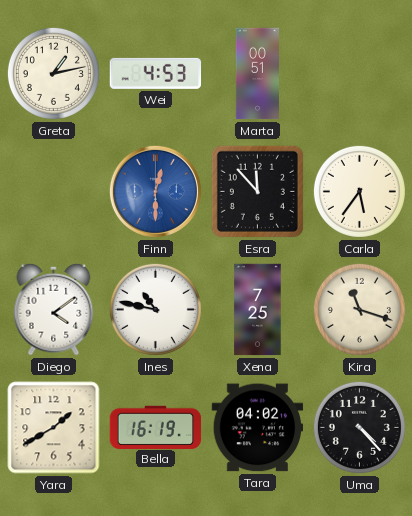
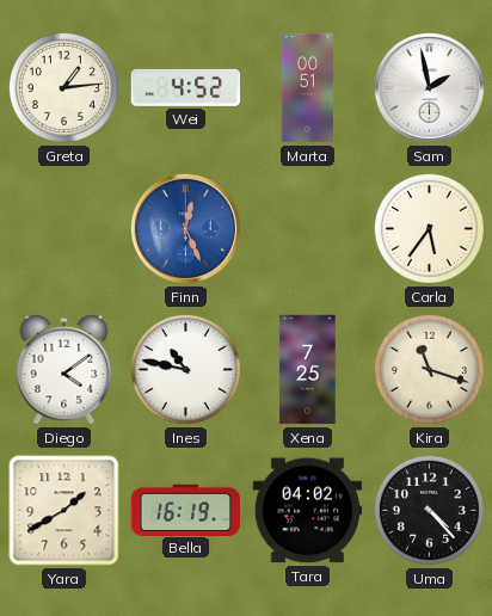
Greta: 1:13 -> 1:14
Wei: 4:53 -> 4:52
Sam: none -> 1:58
Finn: 12:30 -> 12:26
Esra: 11:53 -> none
